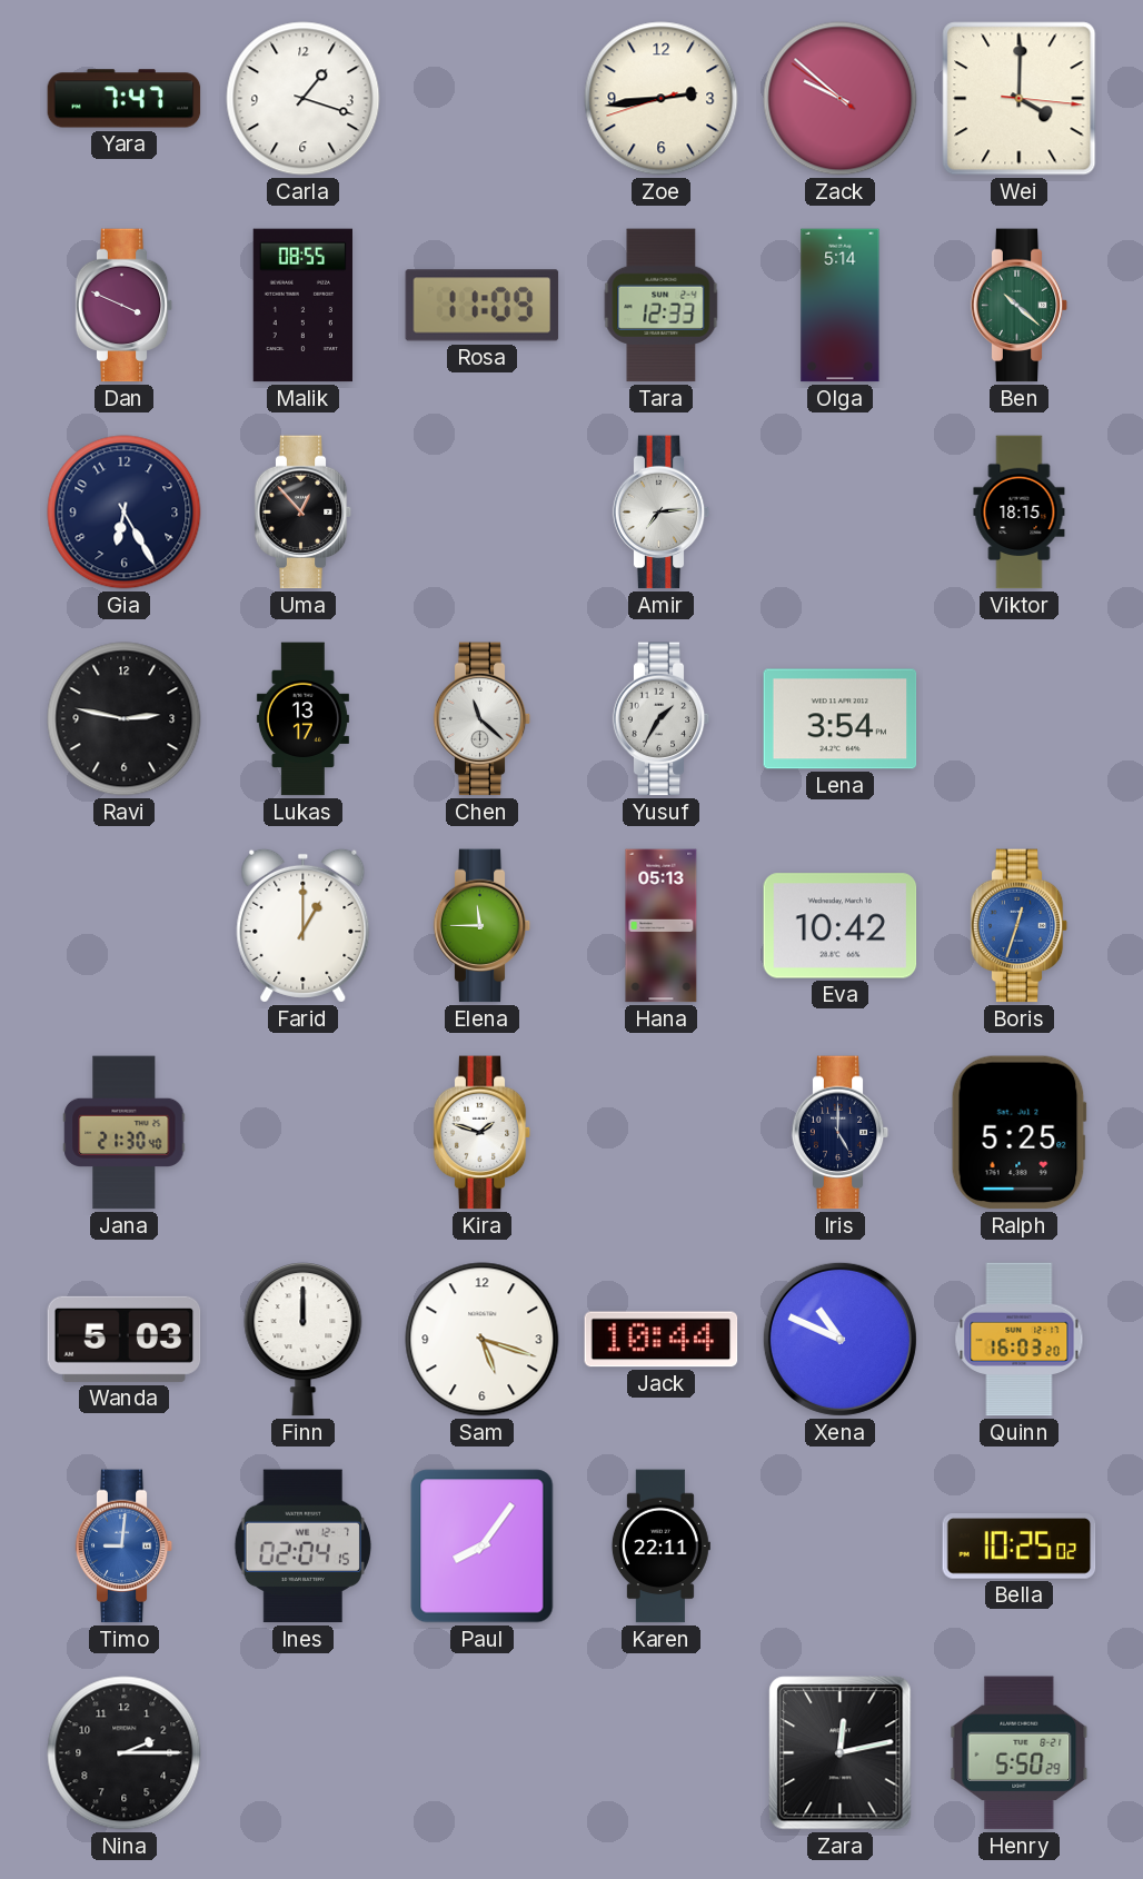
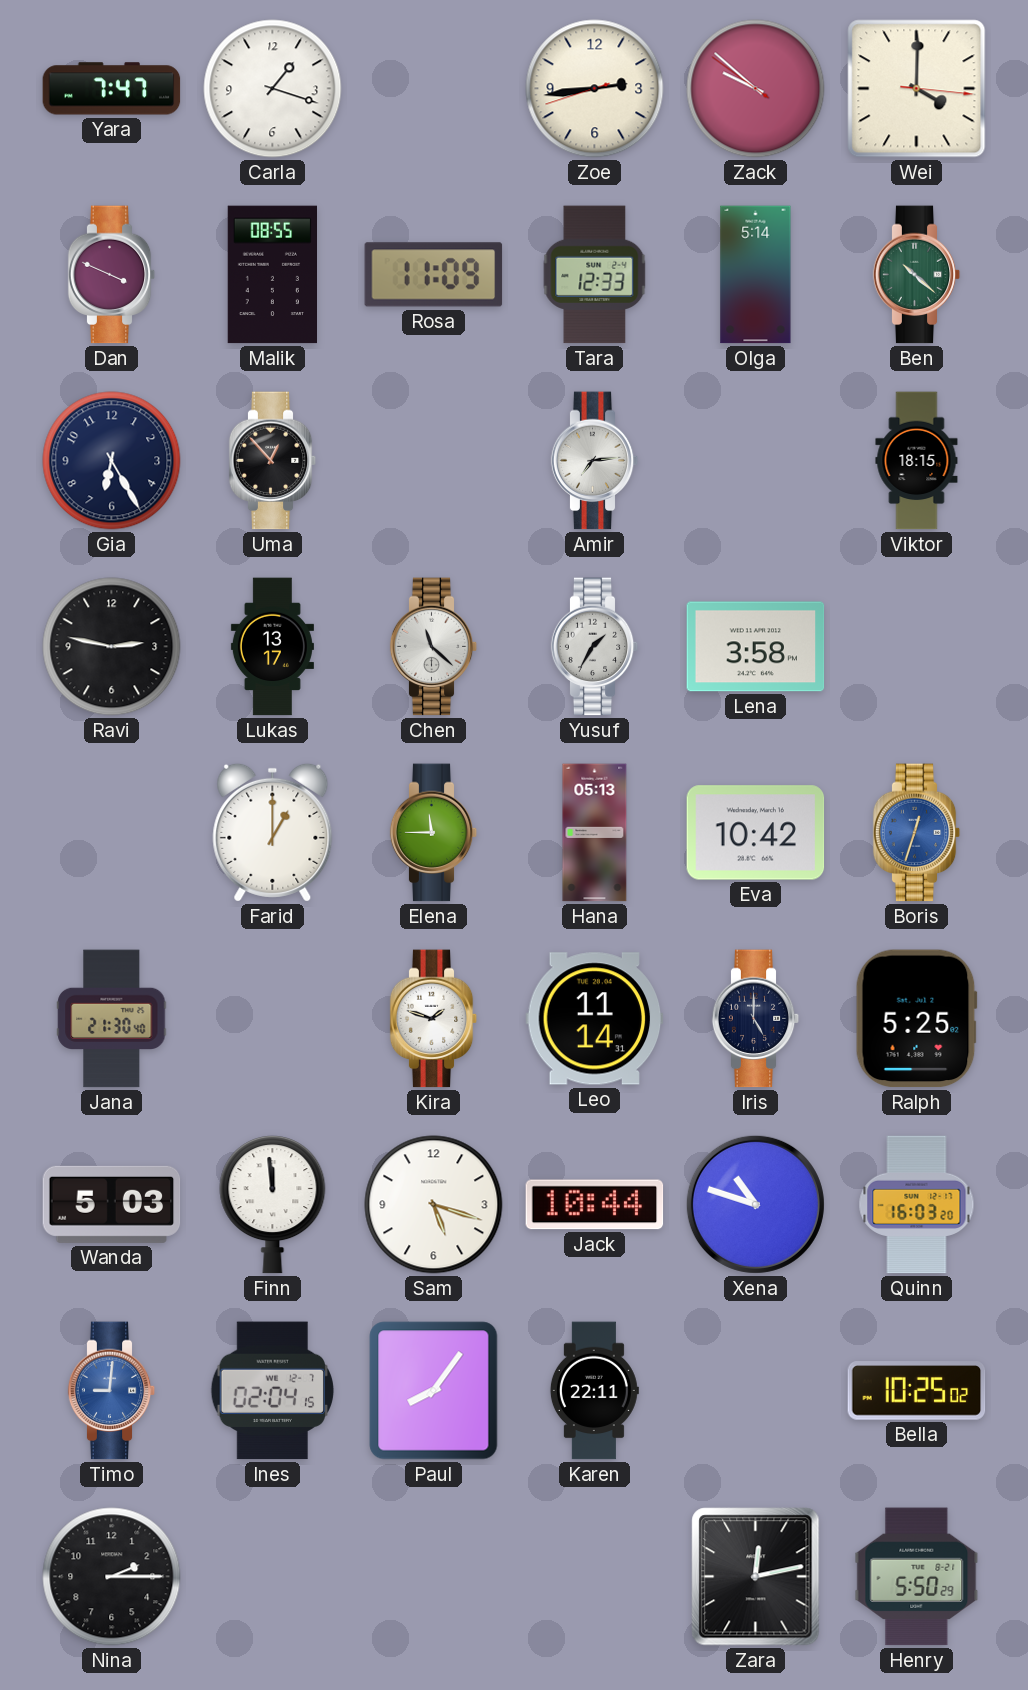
Lena: 3:54 -> 3:58
Leo: none -> 11:14
Finn: 12:00 -> 11:59
Xena: 10:49 -> 10:48
